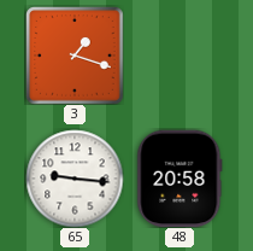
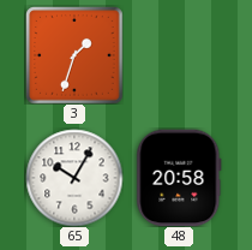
3: 1:18 -> 1:33
65: 9:16 -> 10:05
